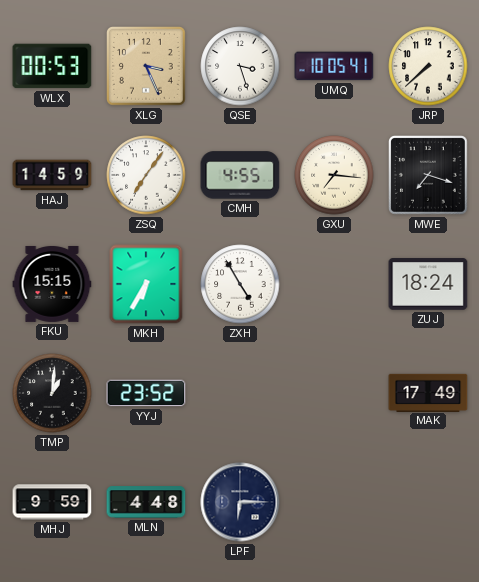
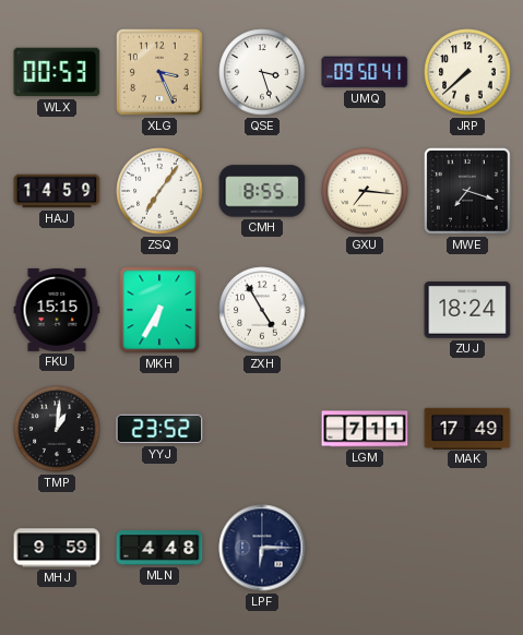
UMQ: 10:05 -> 09:50
CMH: 4:55 -> 8:55
LGM: none -> 7:11
